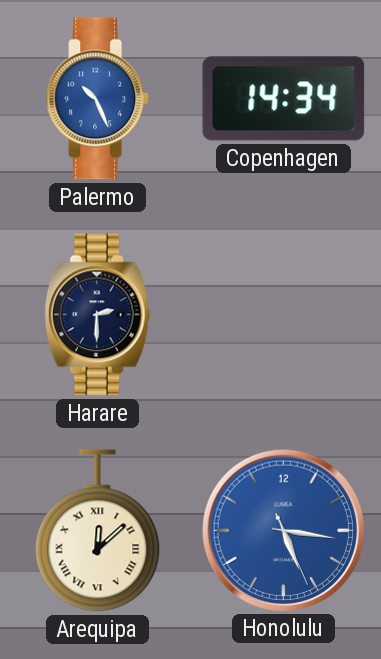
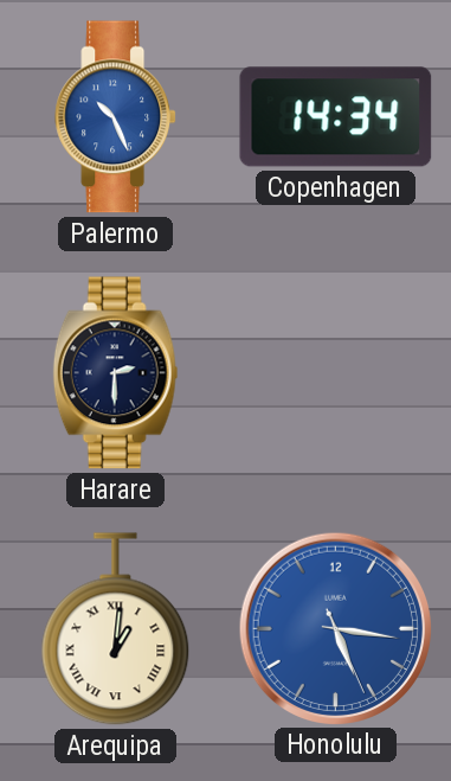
Arequipa: 12:08 -> 1:01
